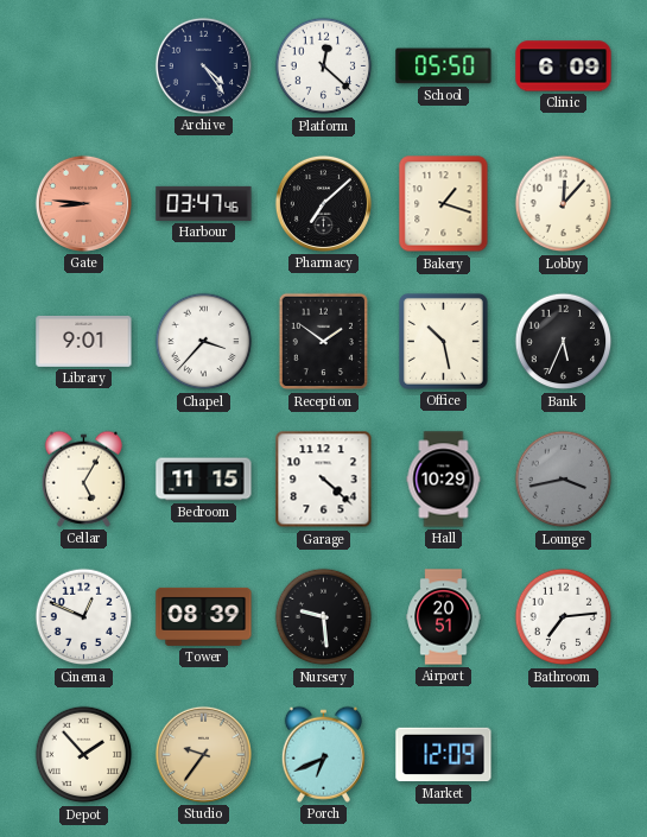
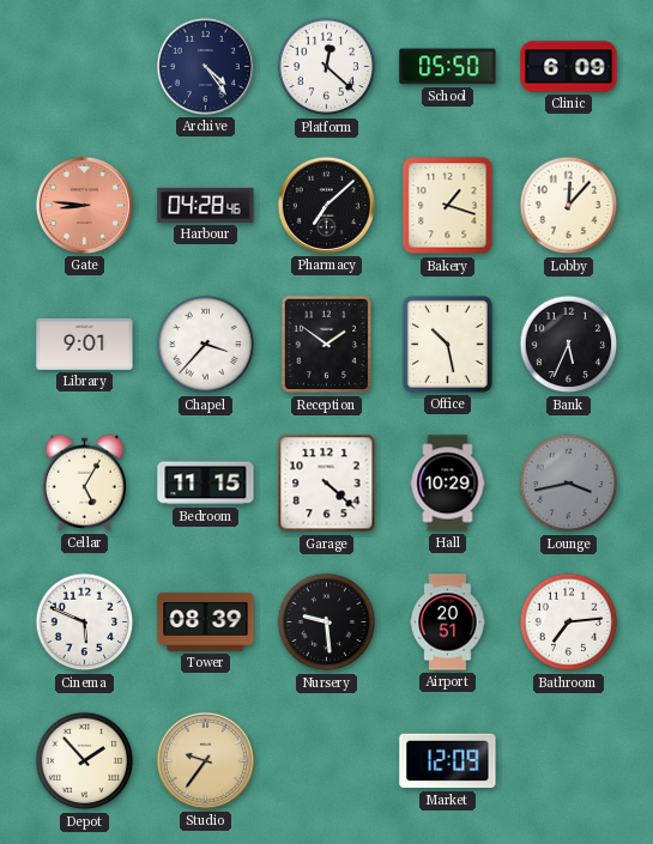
Harbour: 03:47 -> 04:28
Cinema: 12:49 -> 5:49
Porch: 6:41 -> none
